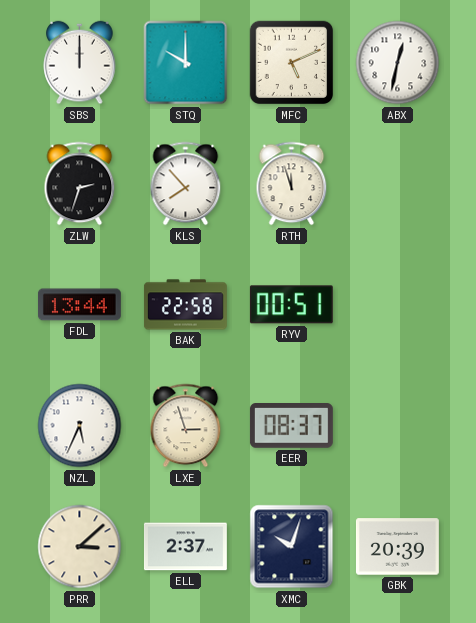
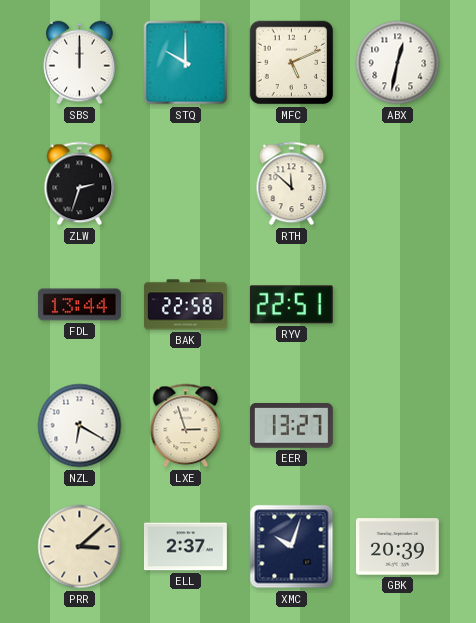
KLS: 7:53 -> none
RTH: 11:57 -> 11:52
RYV: 00:51 -> 22:51
NZL: 5:34 -> 6:20
EER: 08:37 -> 13:27
